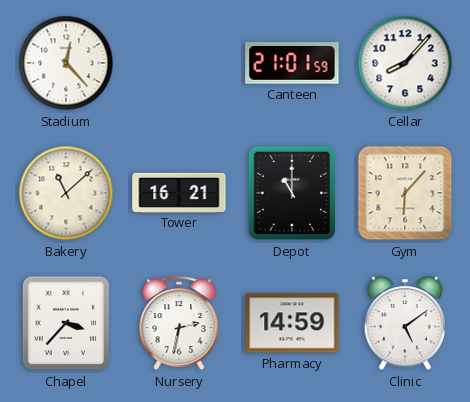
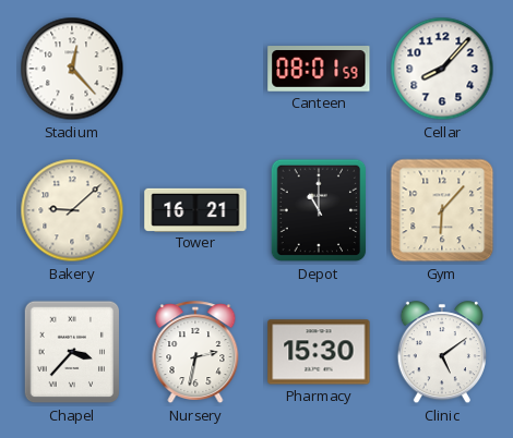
Canteen: 21:01 -> 08:01
Bakery: 11:08 -> 9:08
Pharmacy: 14:59 -> 15:30
